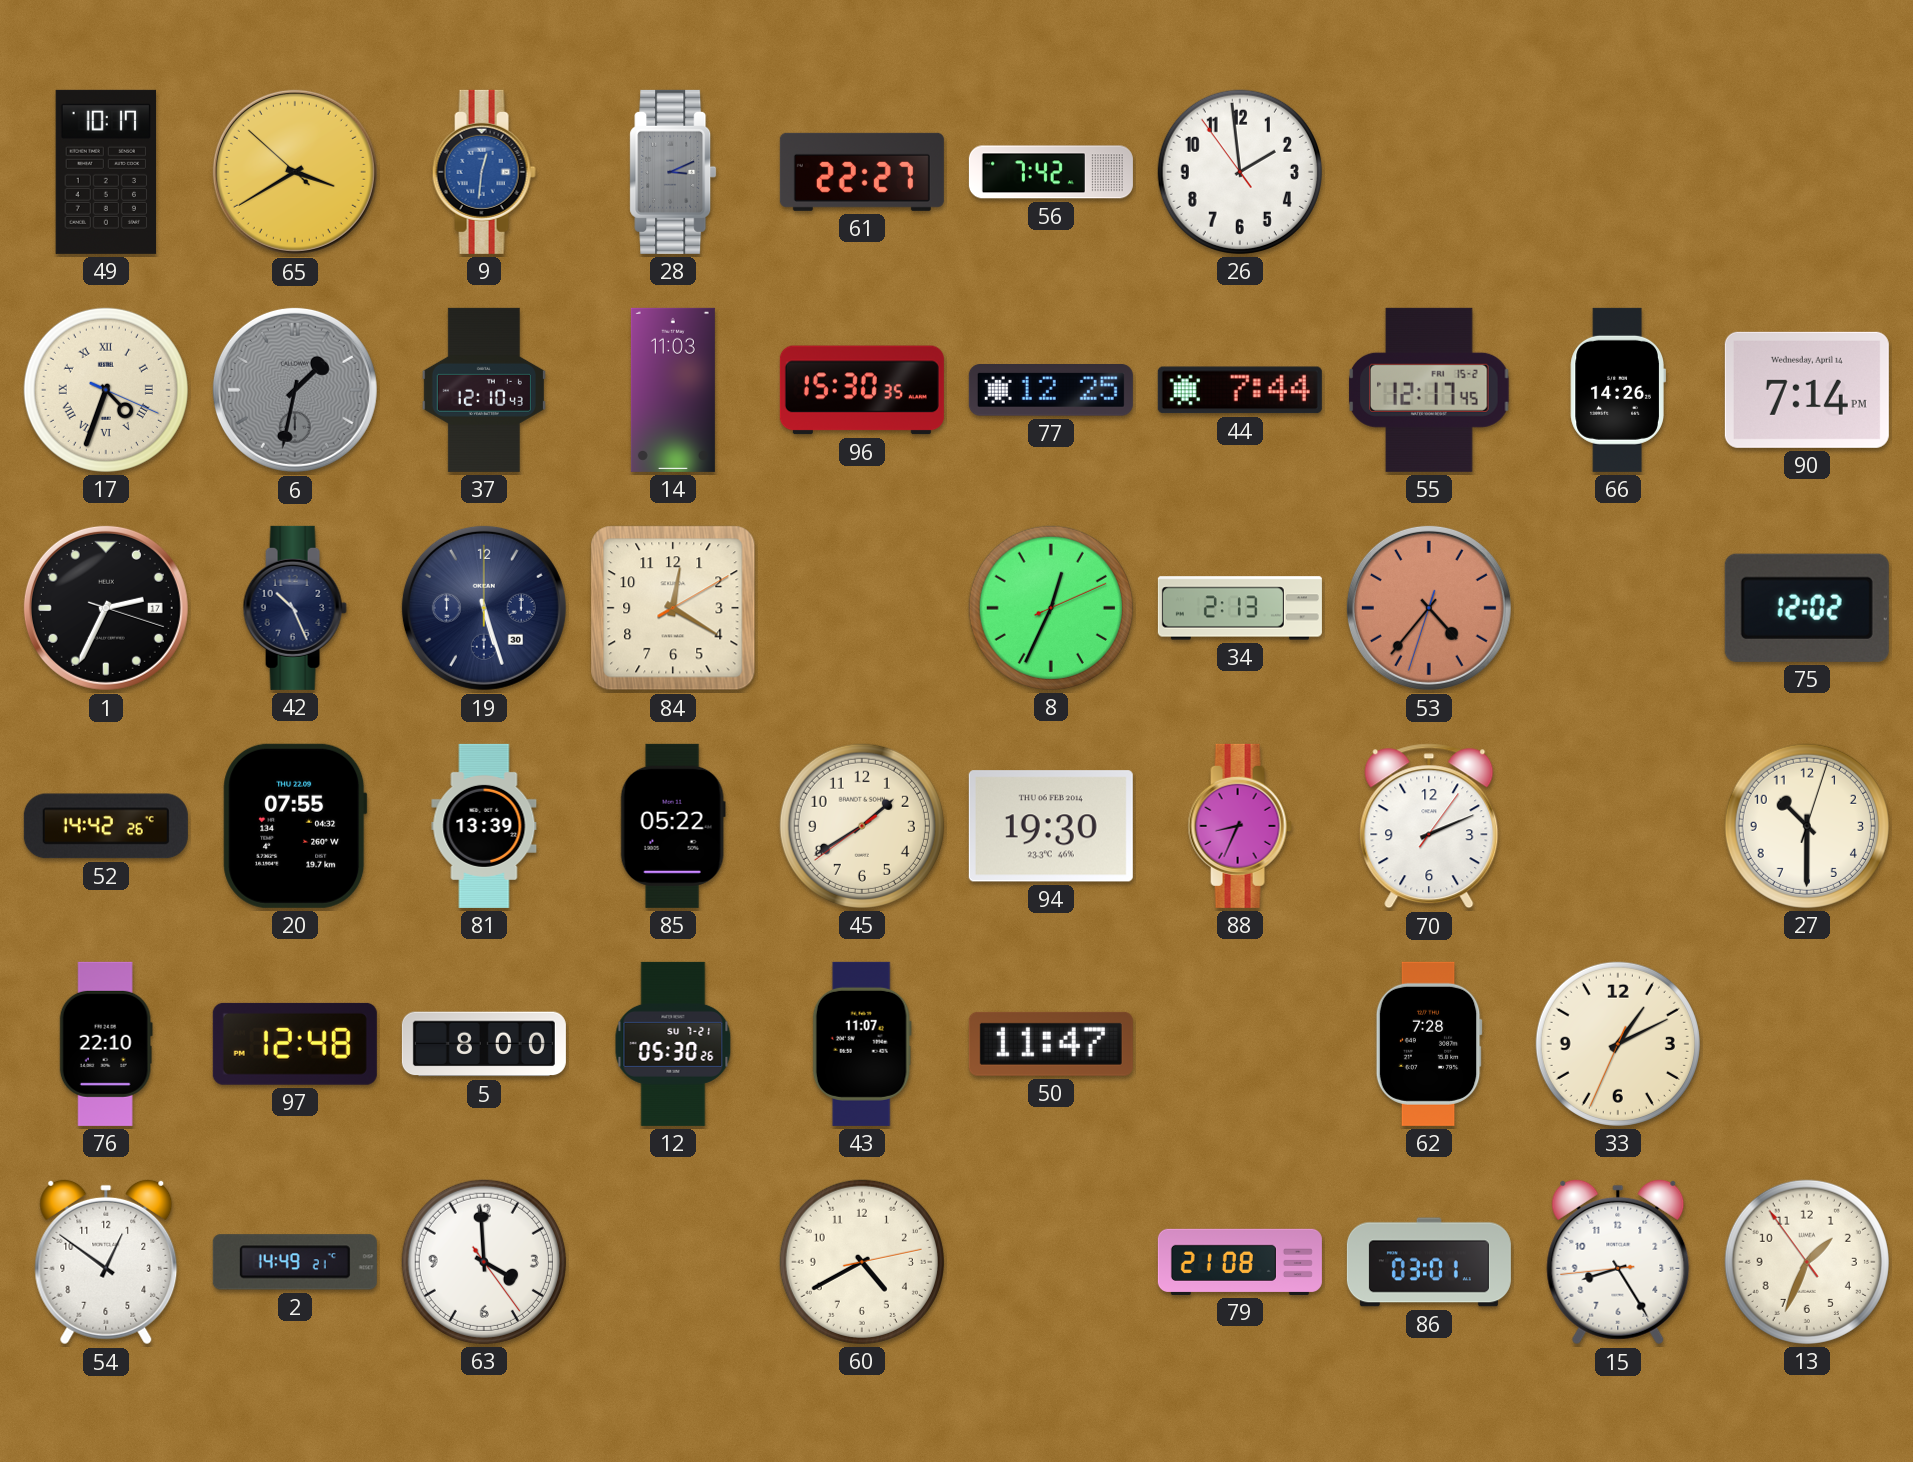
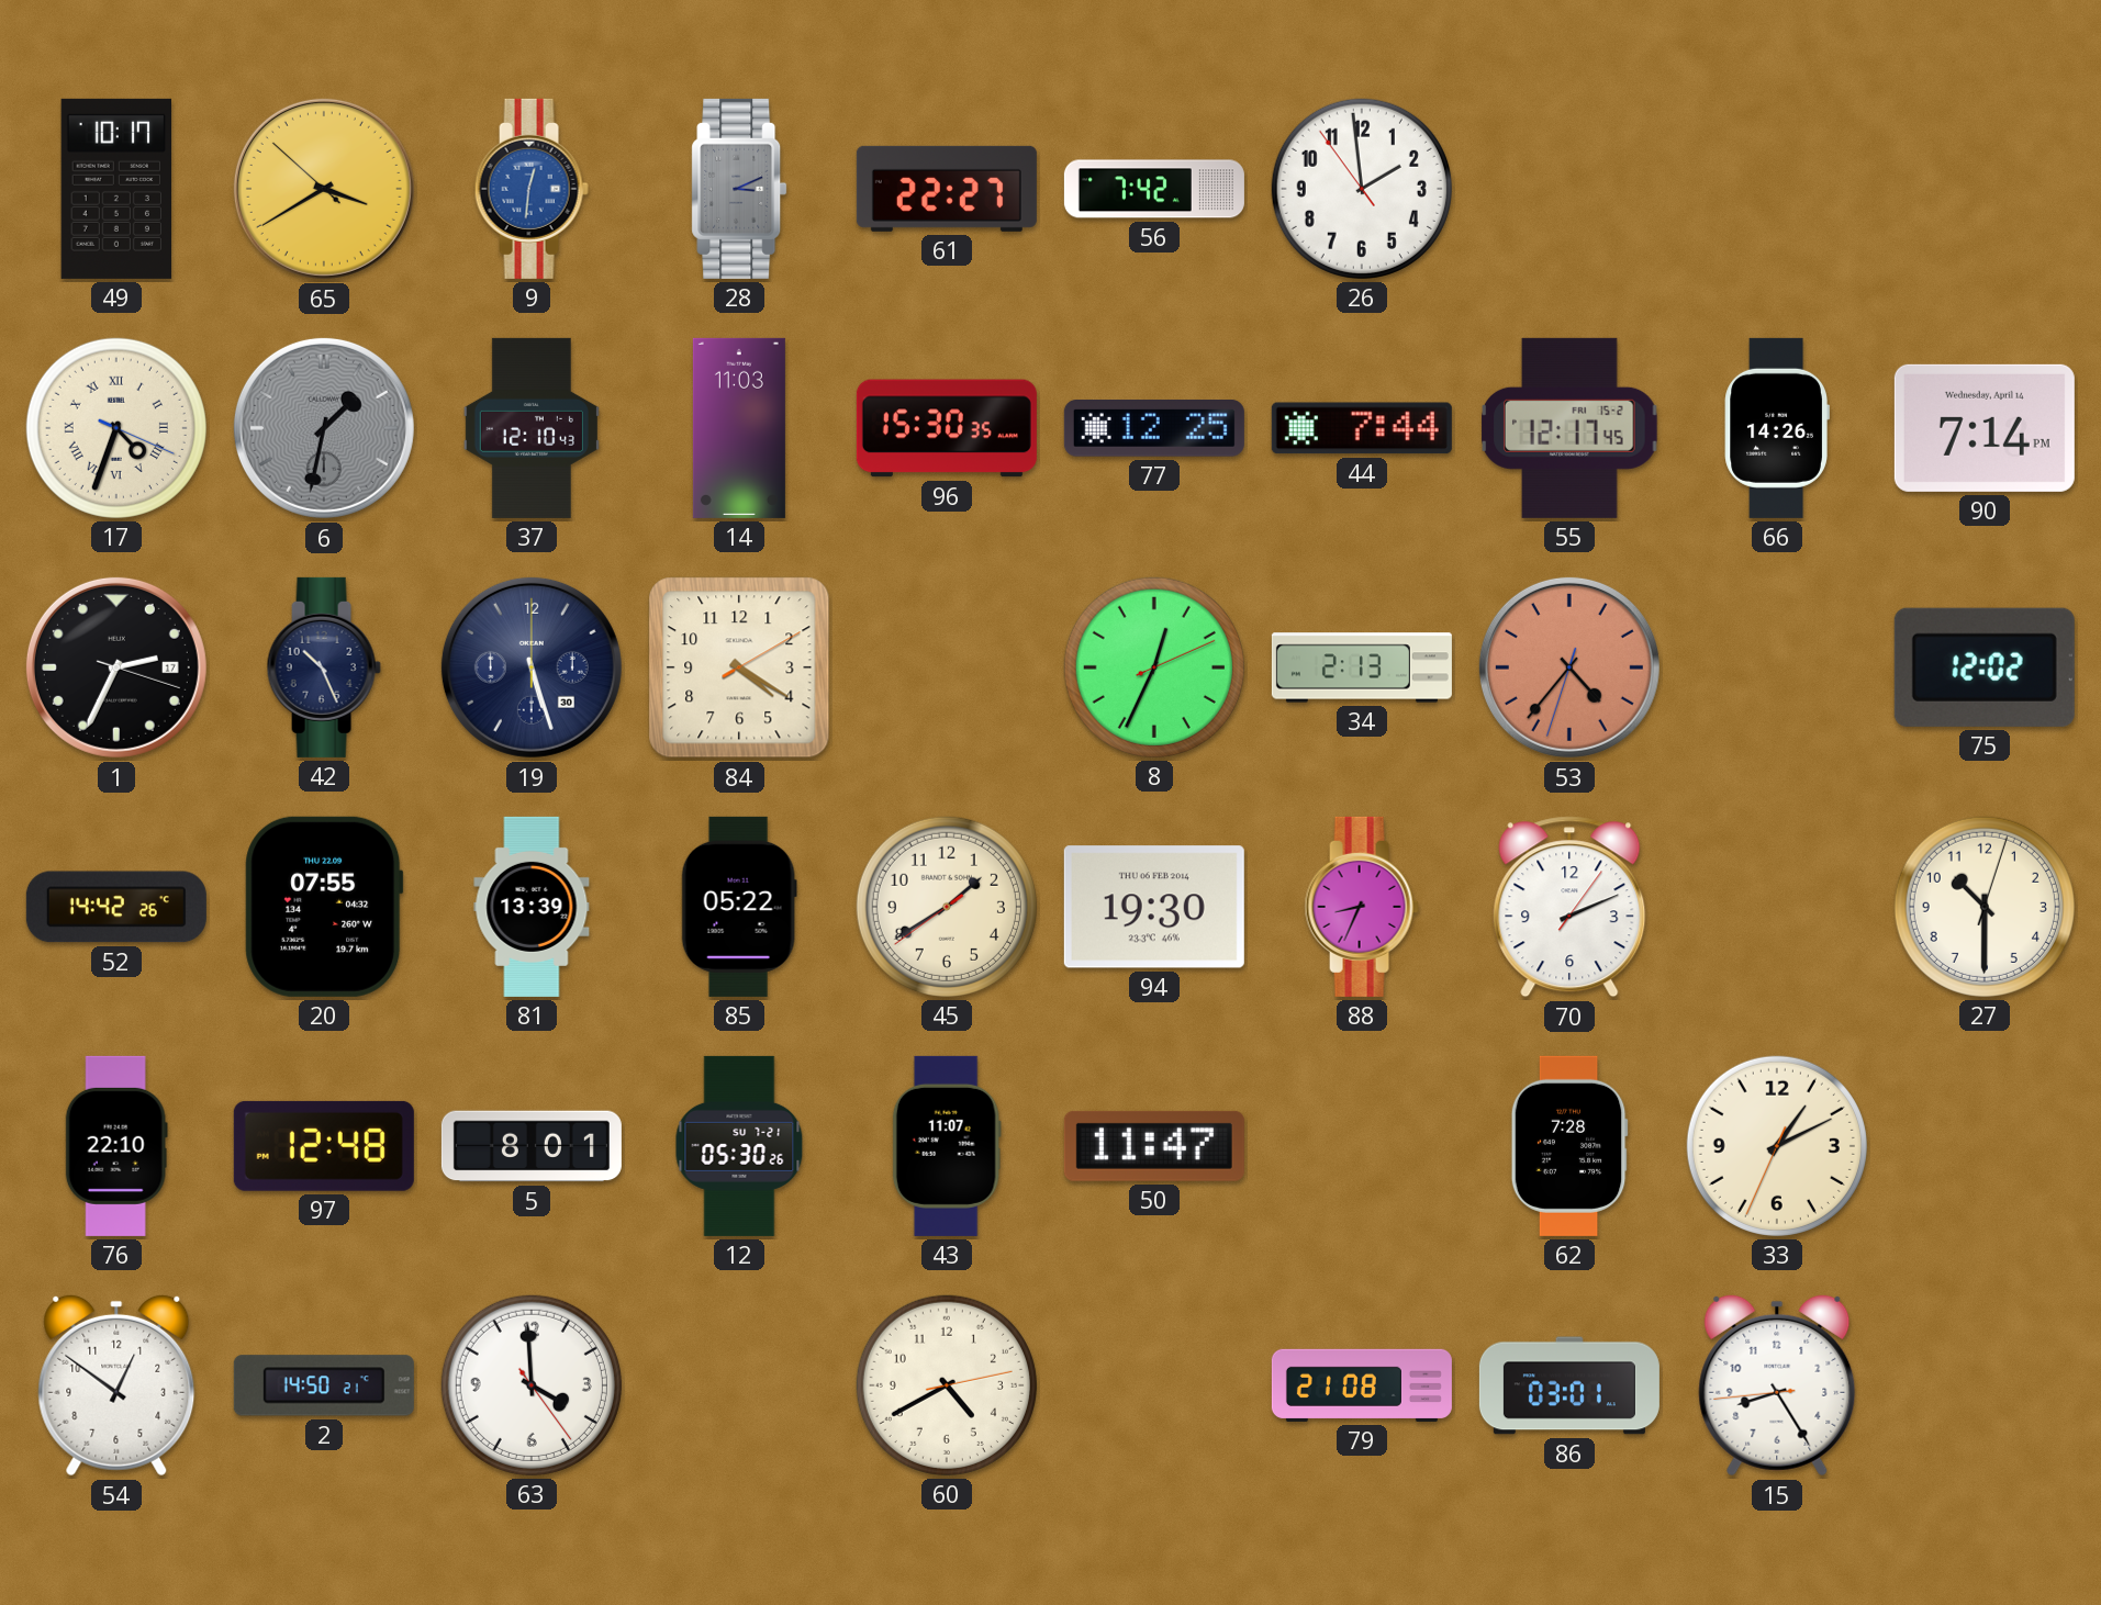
84: 12:20 -> 4:20
5: 8:00 -> 8:01
2: 14:49 -> 14:50
13: 1:33 -> none
